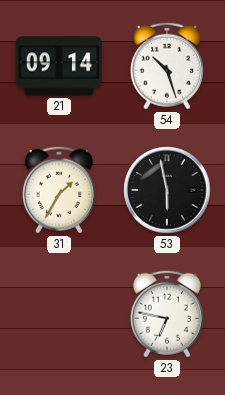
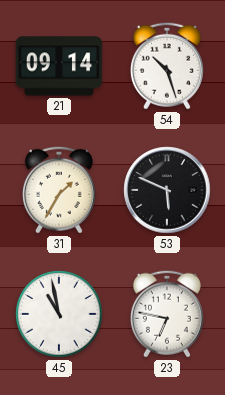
53: 5:58 -> 5:49
45: none -> 10:58
